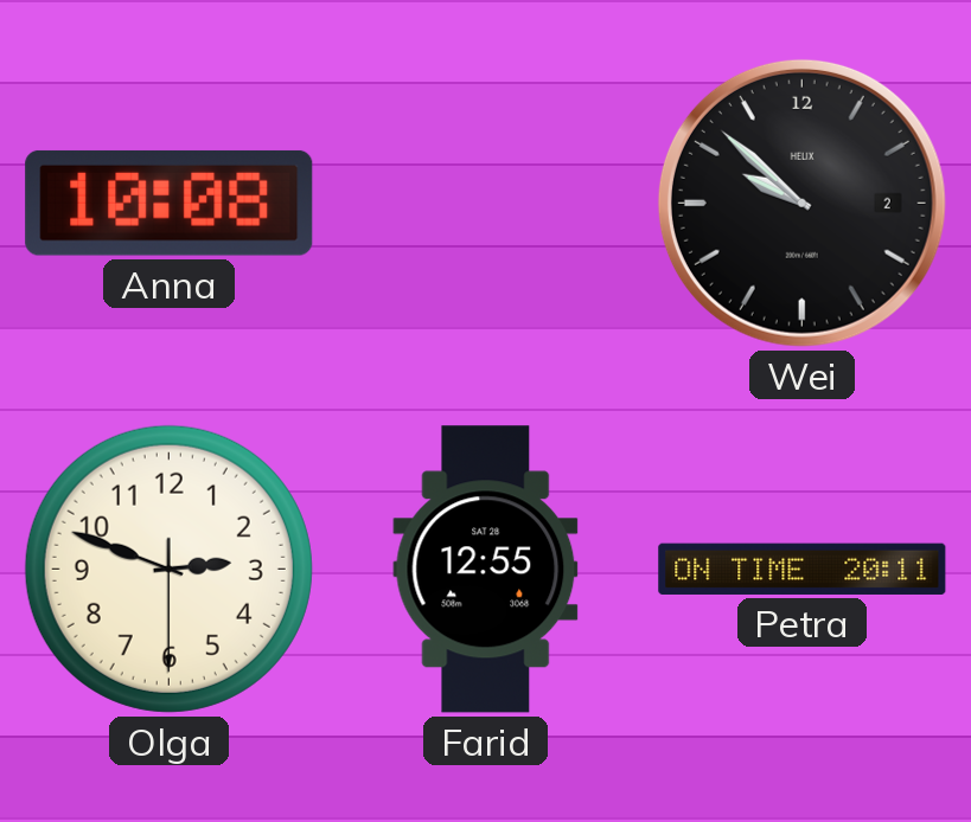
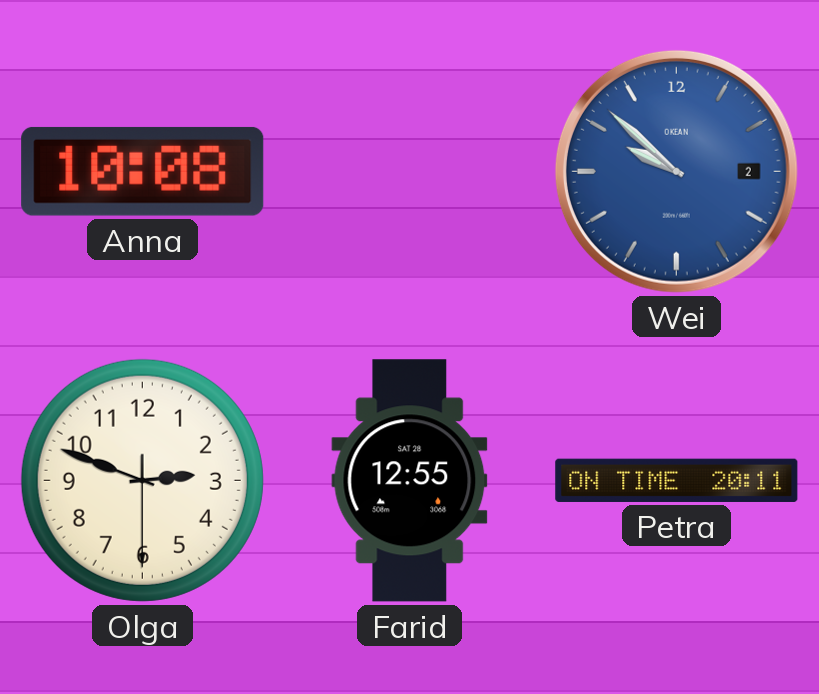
Wei dial: black -> blue
Wei brand: HELIX -> OKEAN
